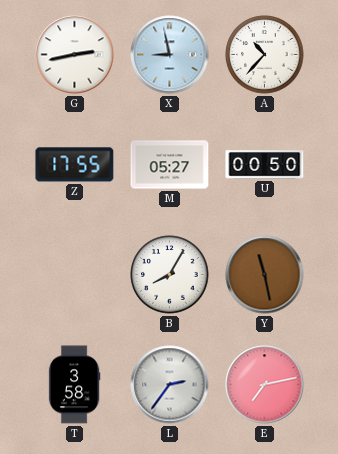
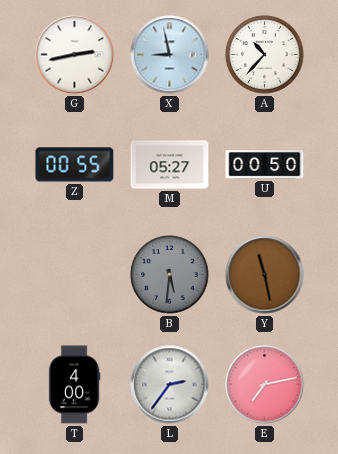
Z: 17:55 -> 00:55
B: 8:05 -> 5:31
B dial: white -> grey
T: 3:58 -> 4:00
